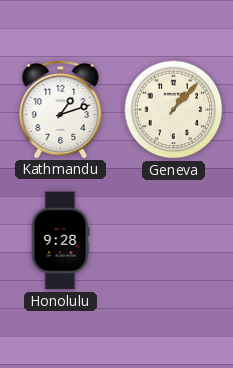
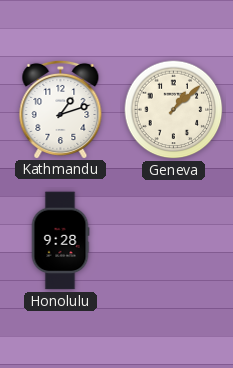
Geneva: 1:07 -> 1:08
